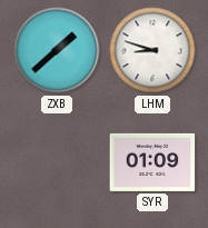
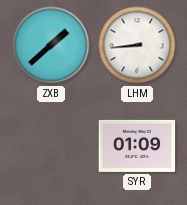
LHM: 8:48 -> 8:44
